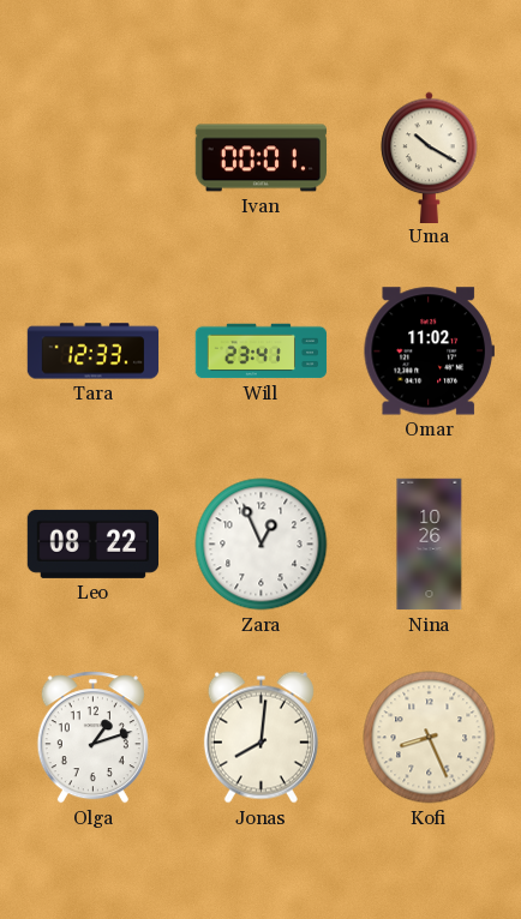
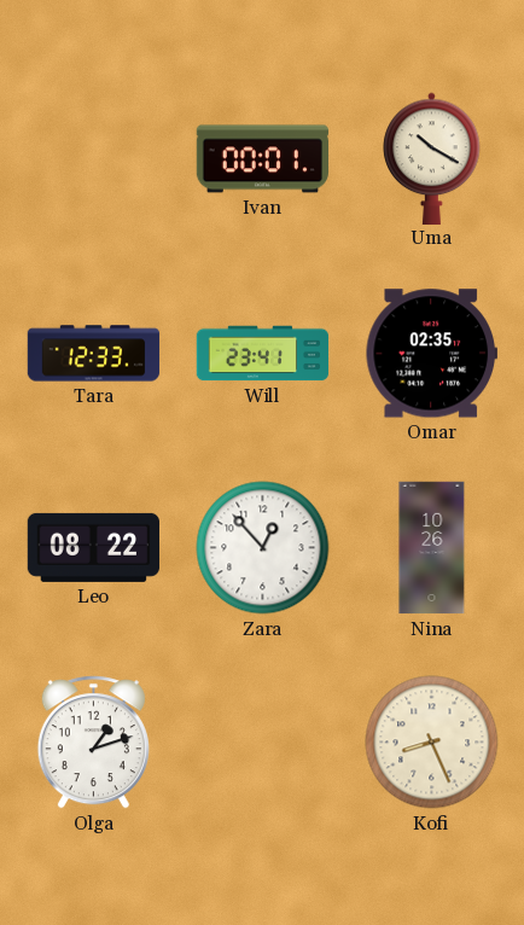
Omar: 11:02 -> 02:35
Zara: 12:56 -> 12:53
Jonas: 8:01 -> none
